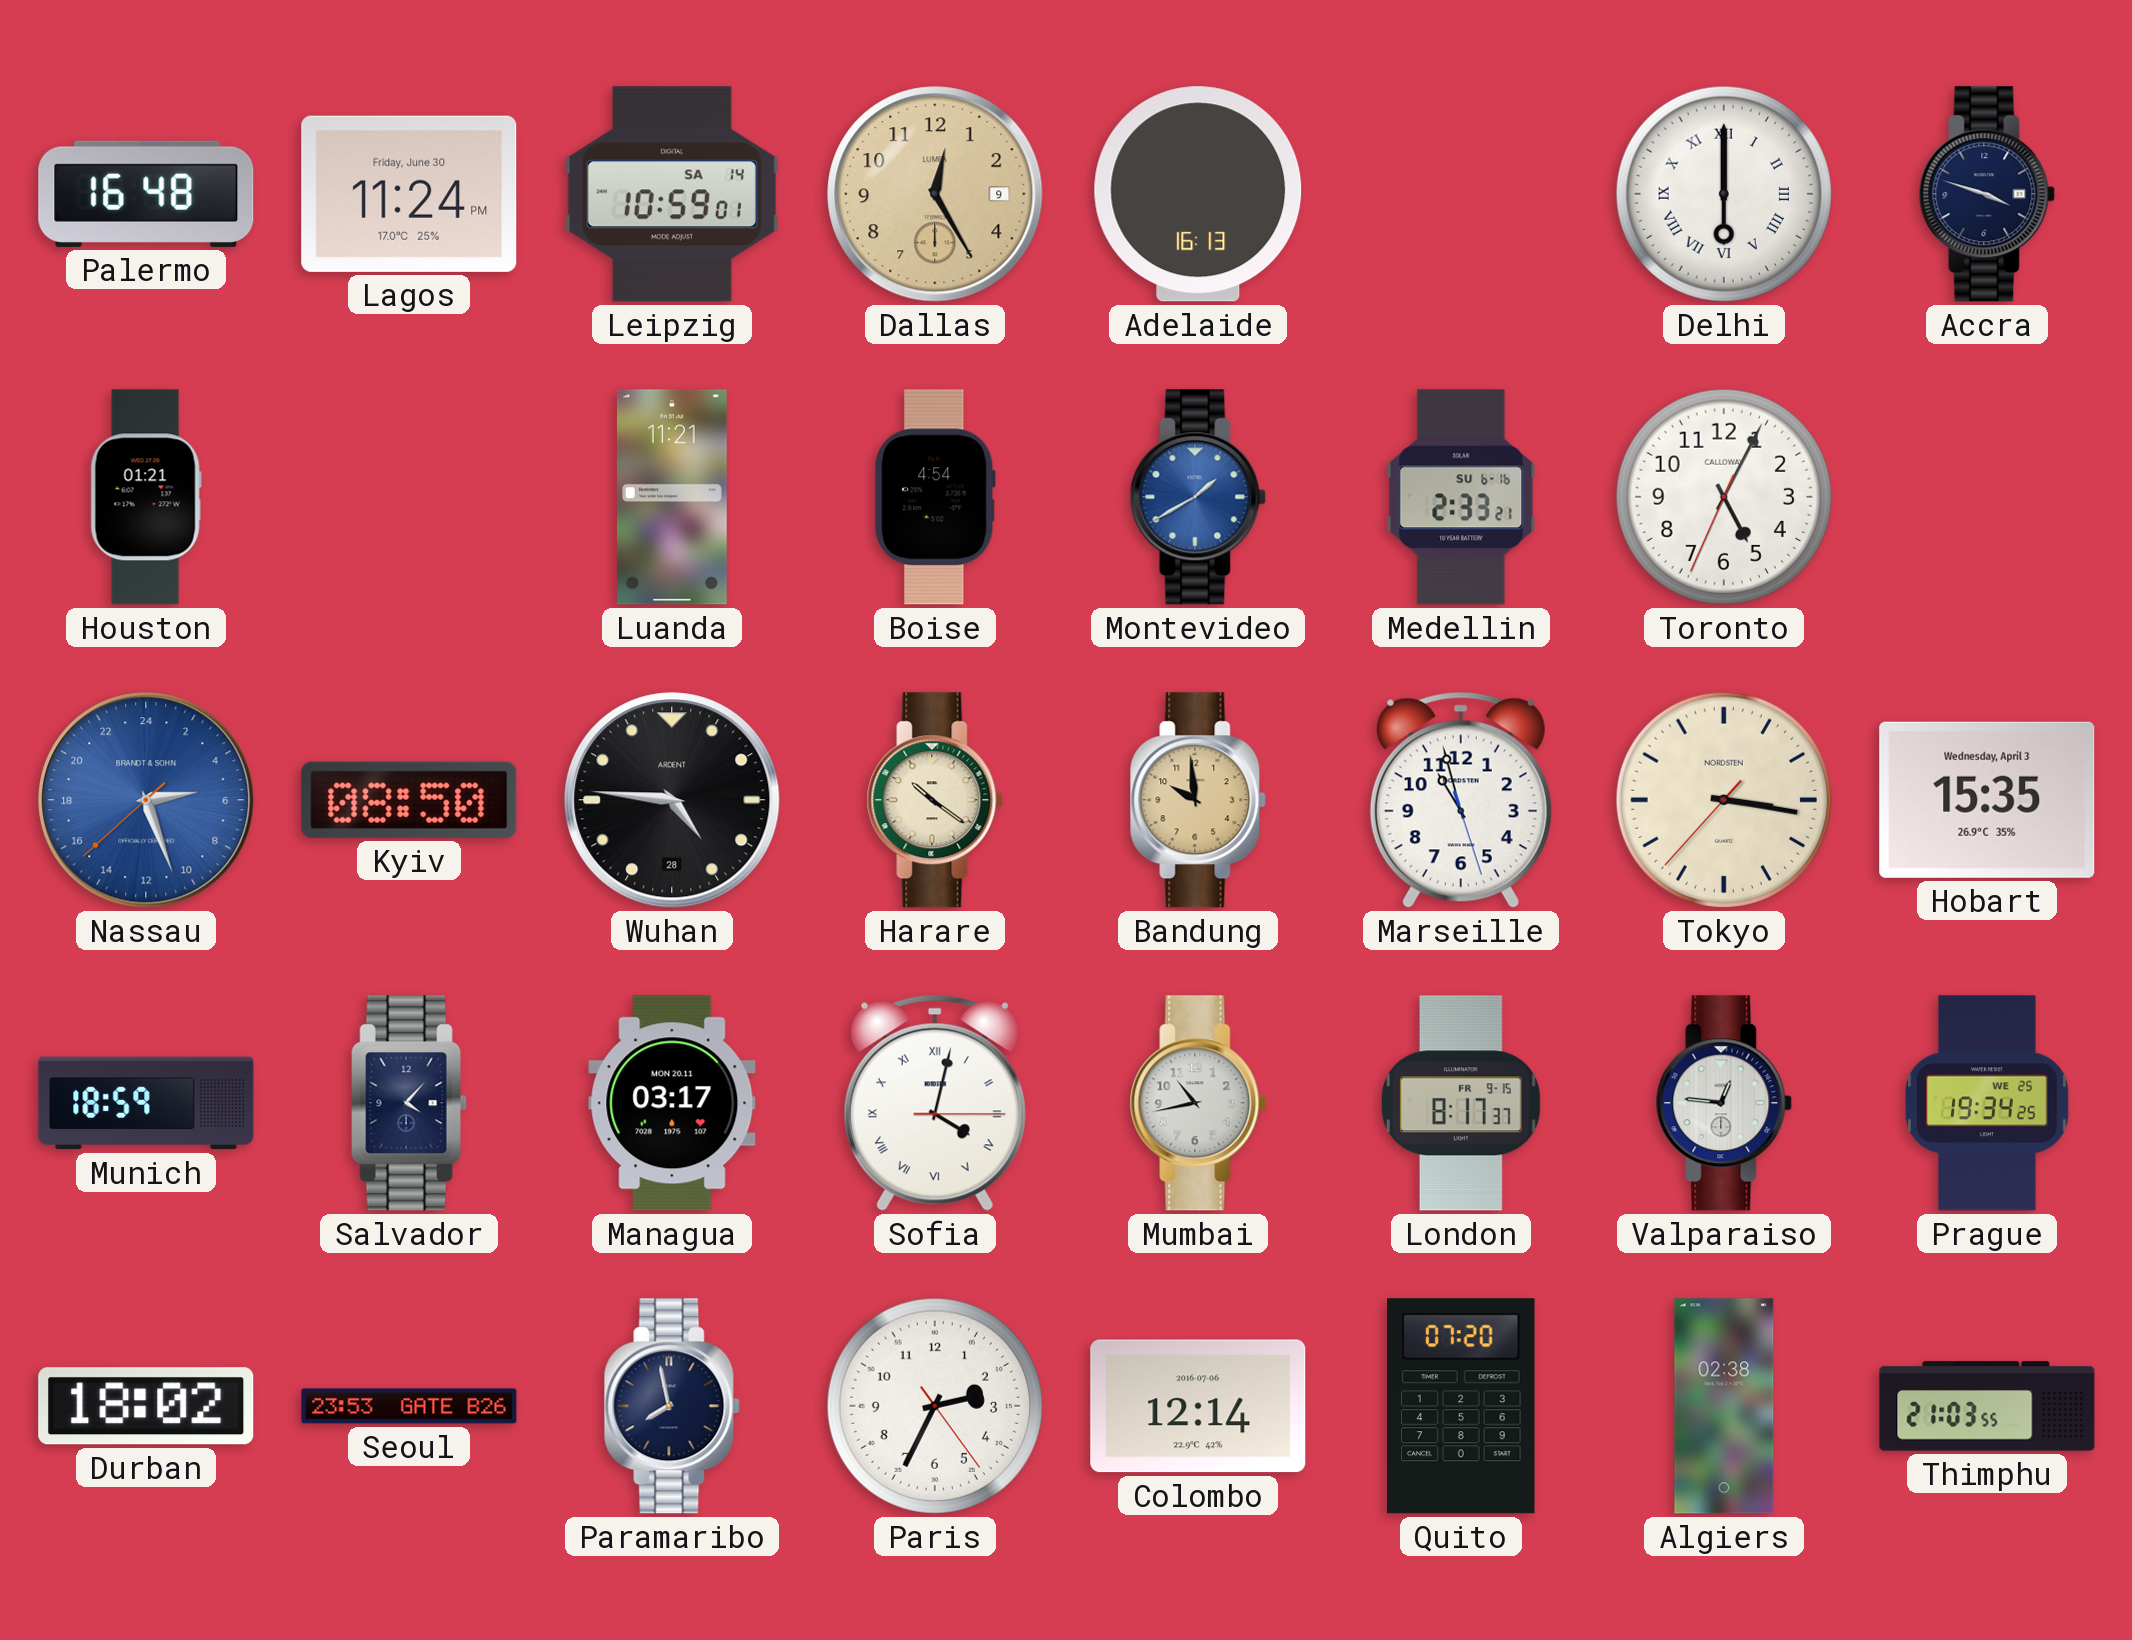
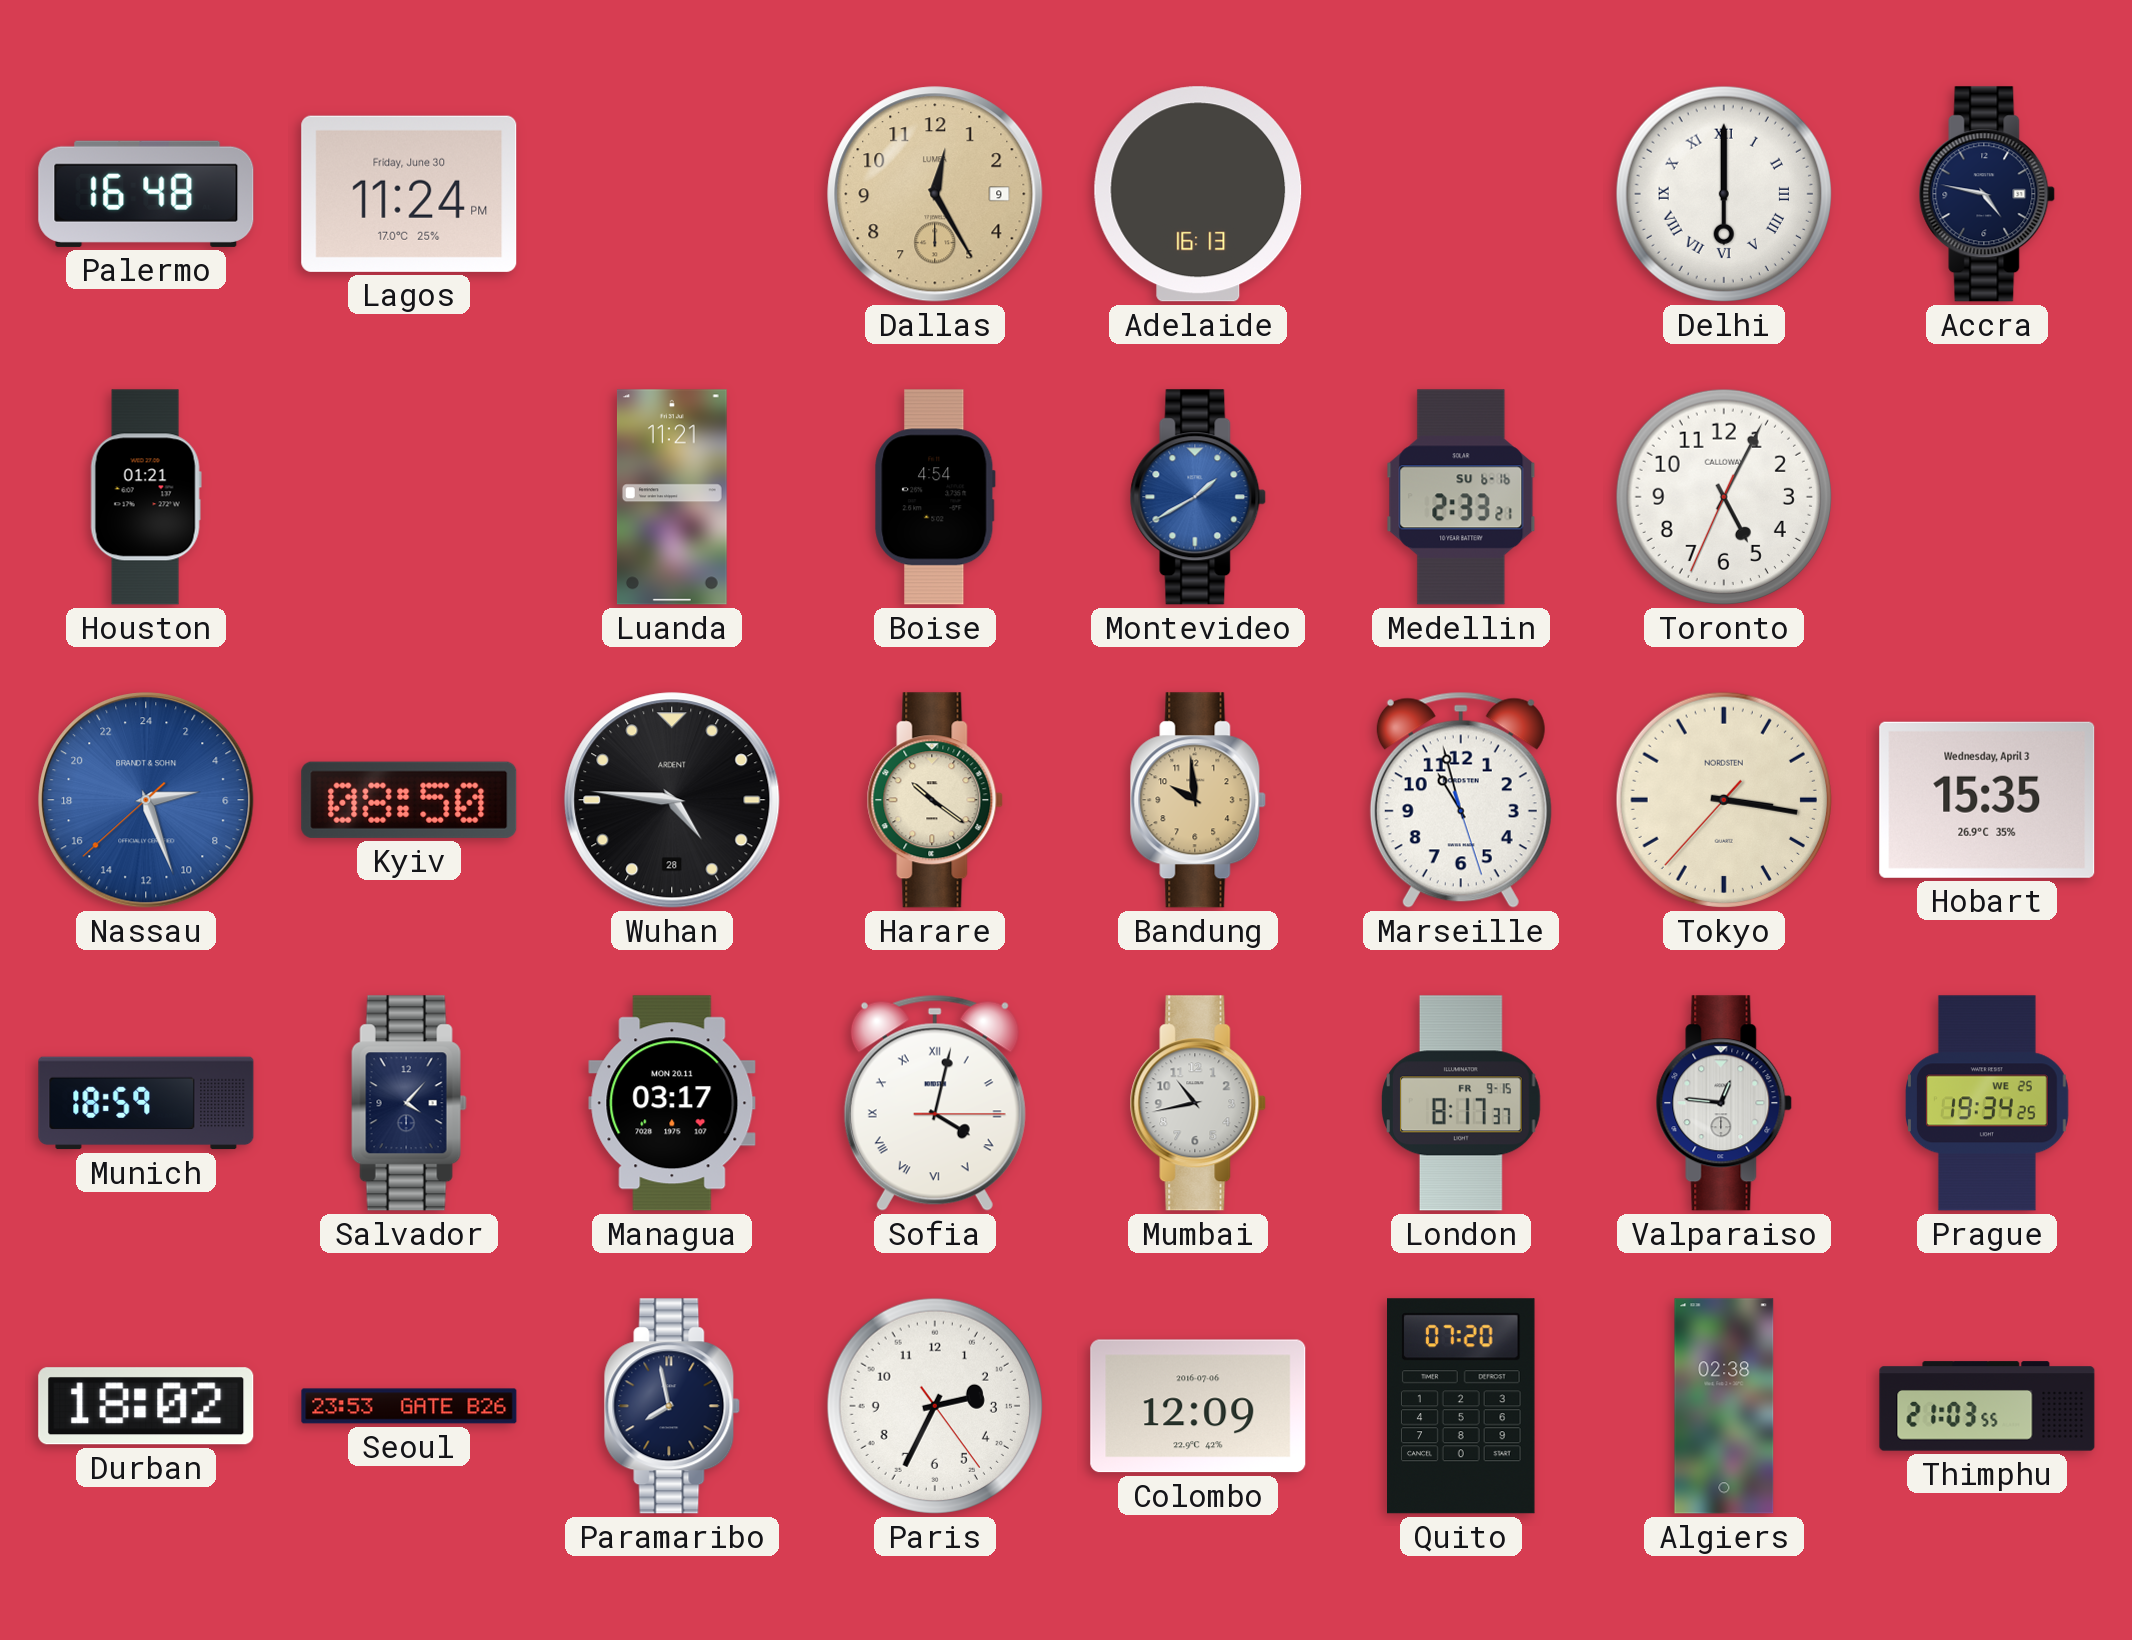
Leipzig: 10:59 -> none
Accra: 3:48 -> 4:47
Colombo: 12:14 -> 12:09
